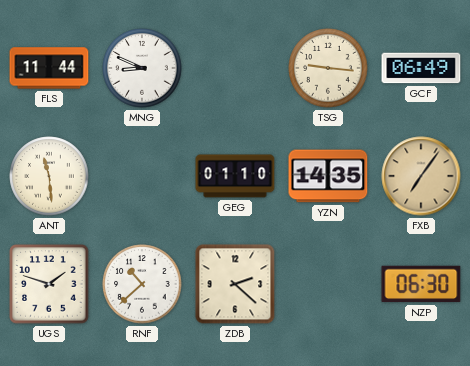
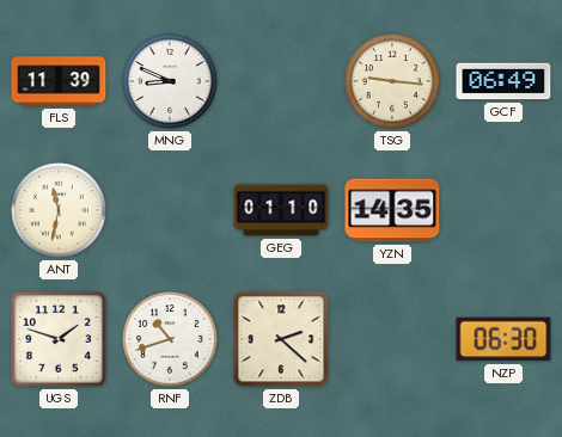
FLS: 11:44 -> 11:39
ANT: 11:29 -> 11:32
FXB: 7:06 -> none
RNF: 10:38 -> 10:42
